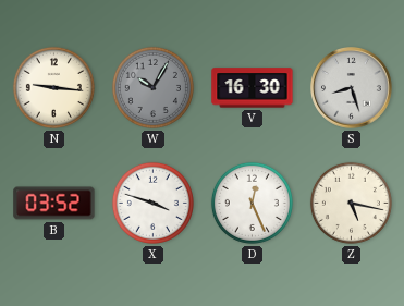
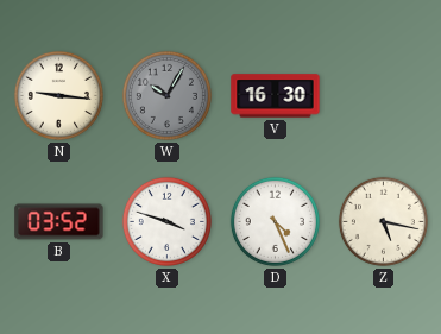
S: 8:27 -> none
D: 12:26 -> 4:26
